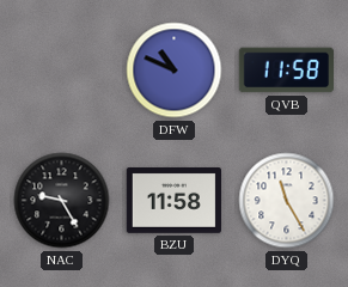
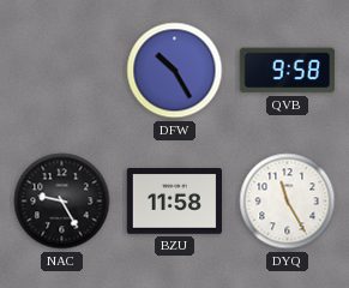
DFW: 10:49 -> 10:25
QVB: 11:58 -> 9:58
